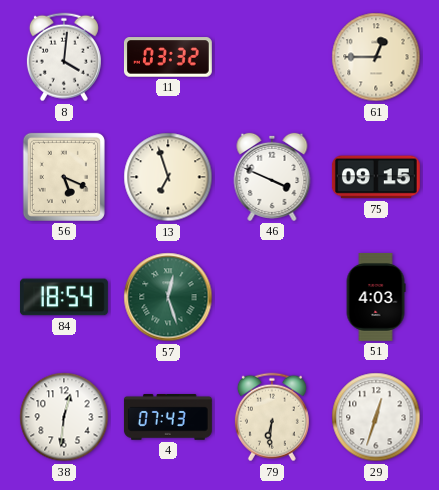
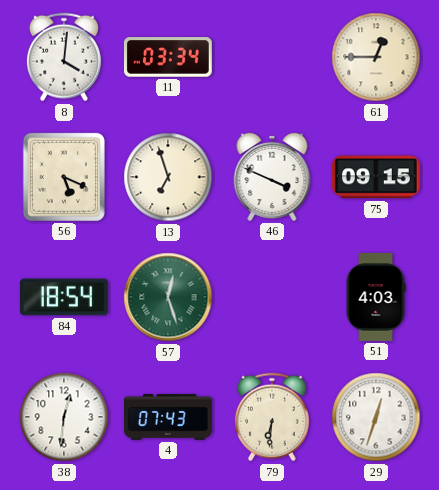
11: 03:32 -> 03:34
